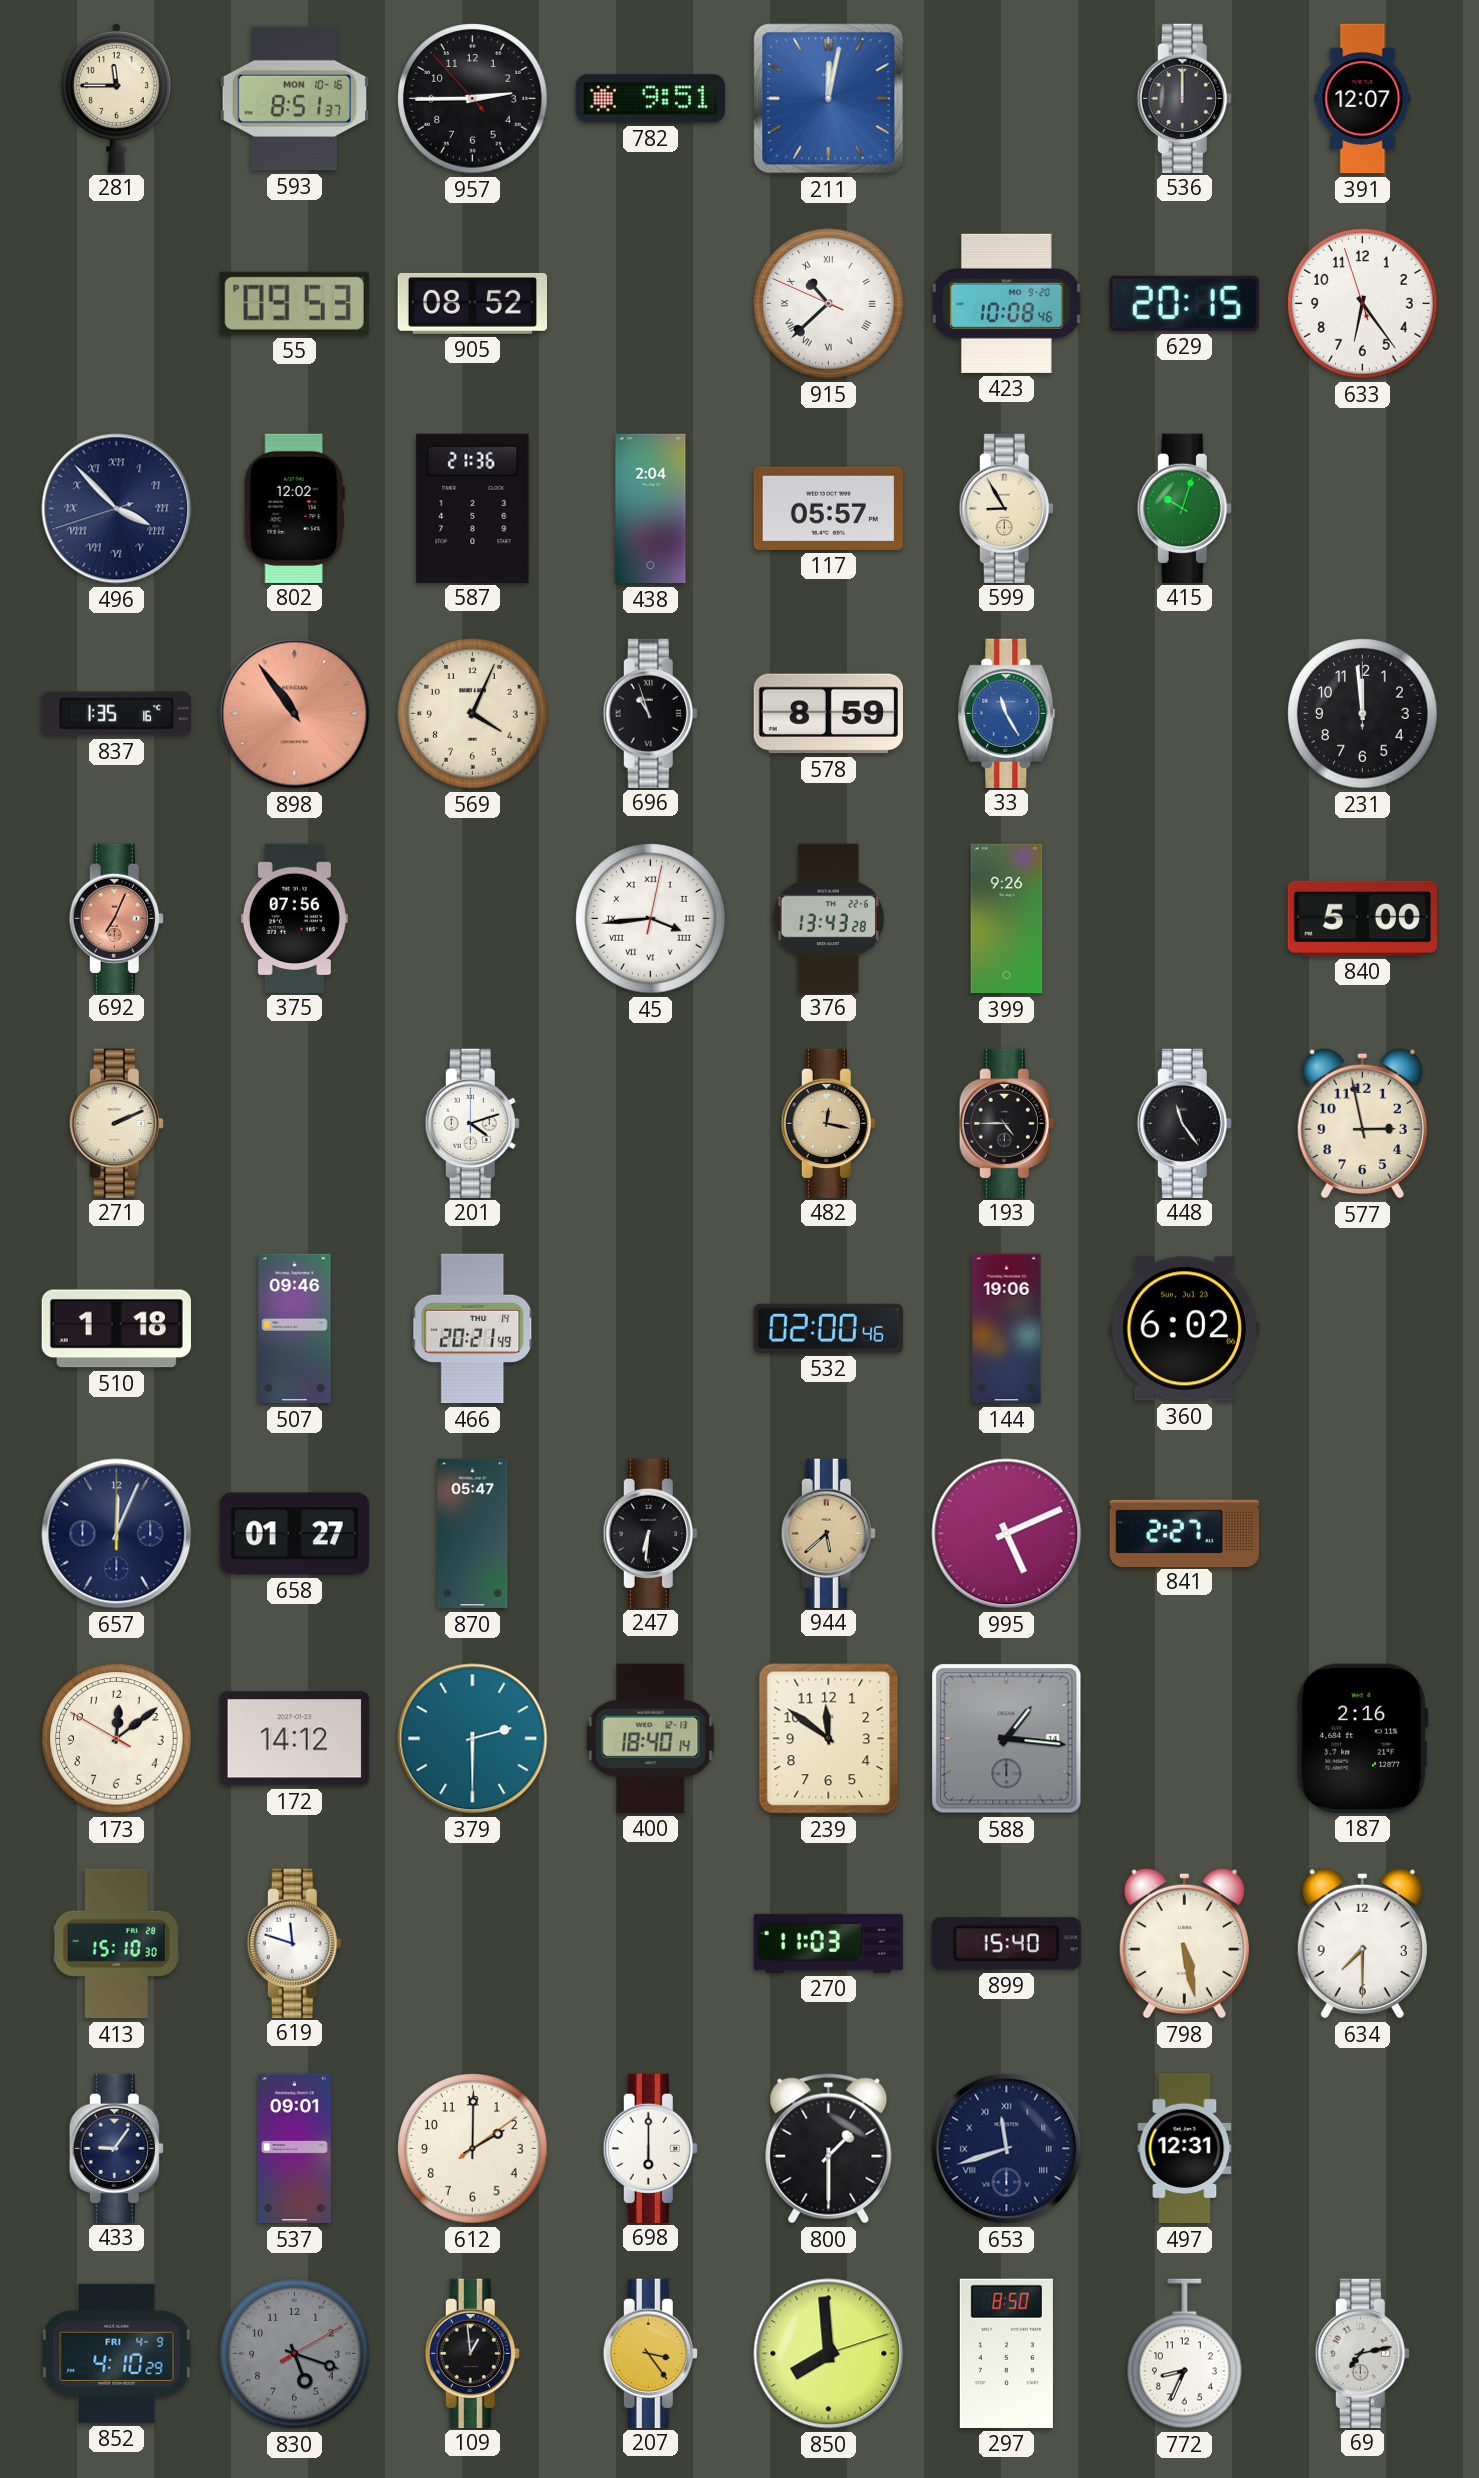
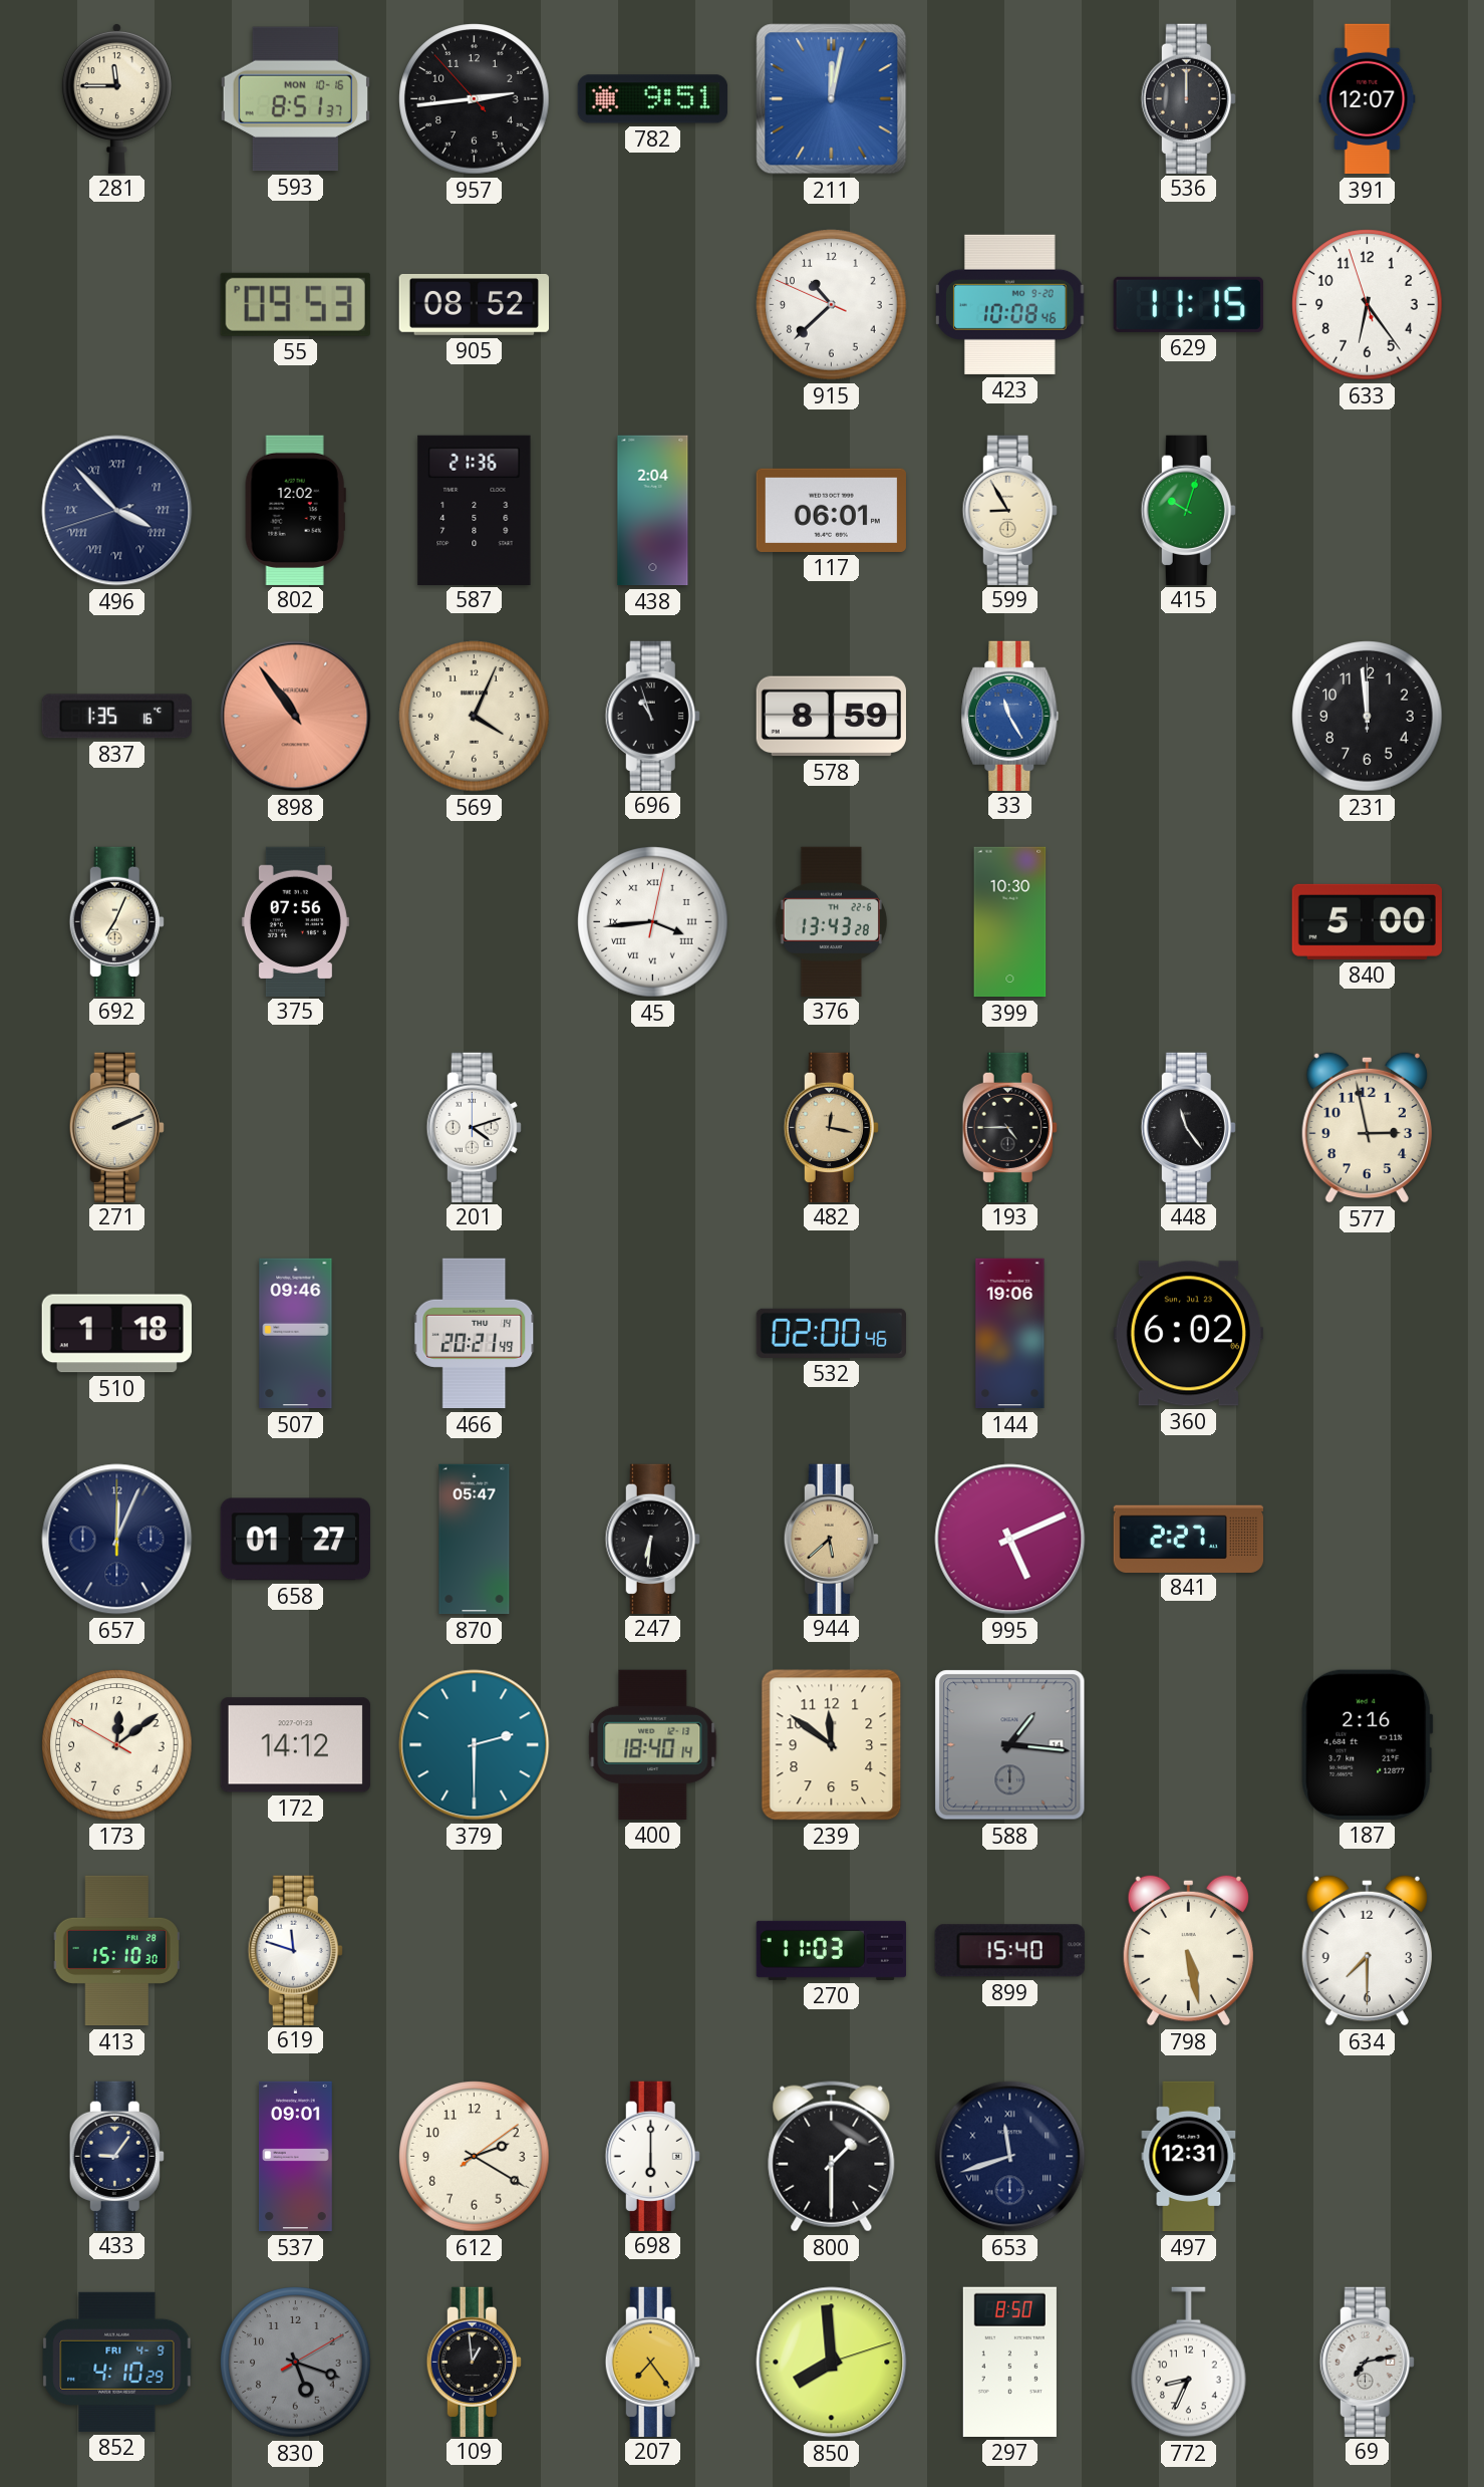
957: 2:44 -> 2:43
915 numerals: Roman -> Arabic
629: 20:15 -> 11:15
117: 05:57 -> 06:01
692 dial: salmon -> cream
399: 9:26 -> 10:30
612: 2:00 -> 2:20
207: 3:24 -> 7:24
